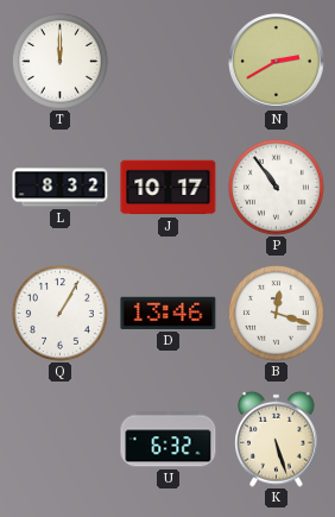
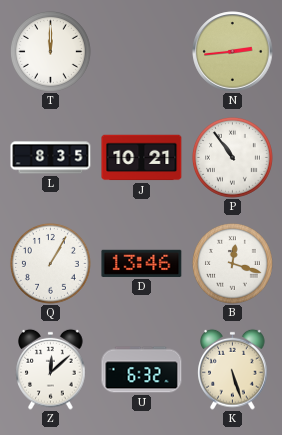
N: 2:40 -> 2:44
L: 8:32 -> 8:35
J: 10:17 -> 10:21
Z: none -> 12:08
